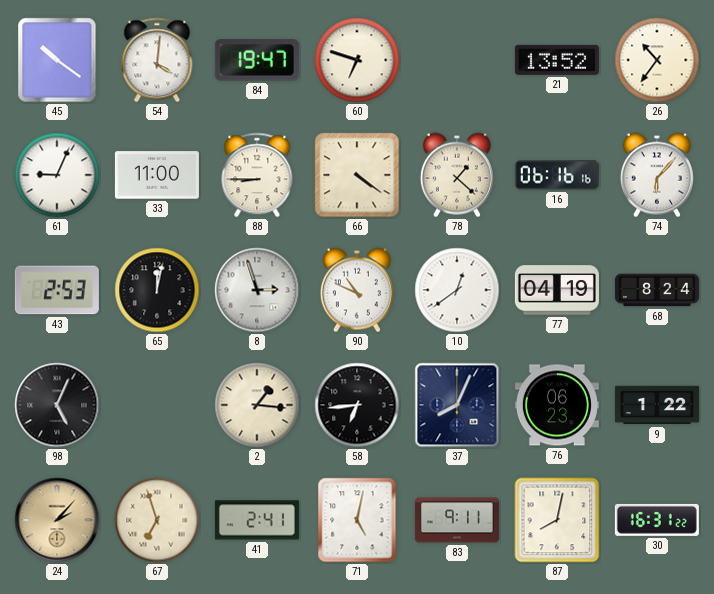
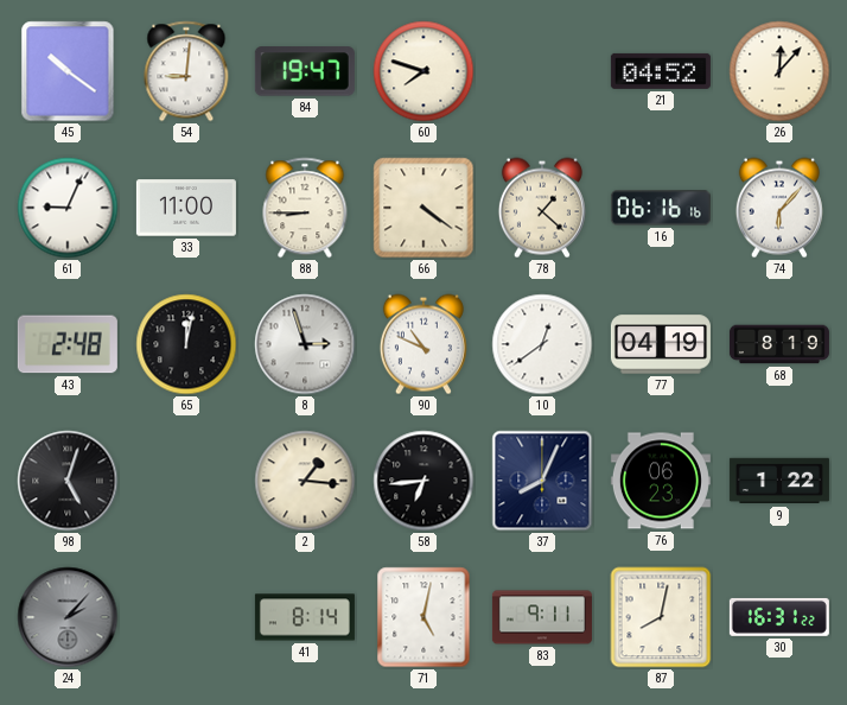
54: 4:01 -> 9:01
60: 6:48 -> 7:48
21: 13:52 -> 04:52
26: 10:36 -> 12:07
43: 2:53 -> 2:48
68: 8:24 -> 8:19
98: 5:04 -> 5:03
24 dial: champagne -> grey
67: 6:57 -> none
41: 2:41 -> 8:14
